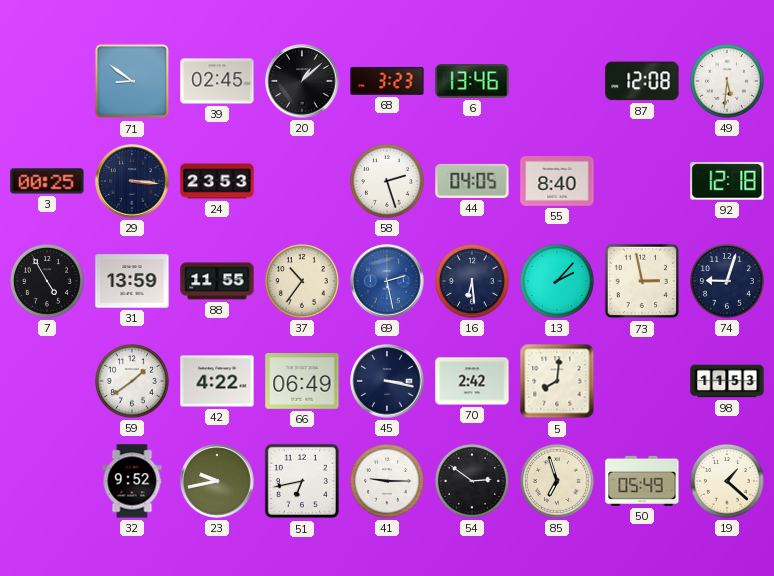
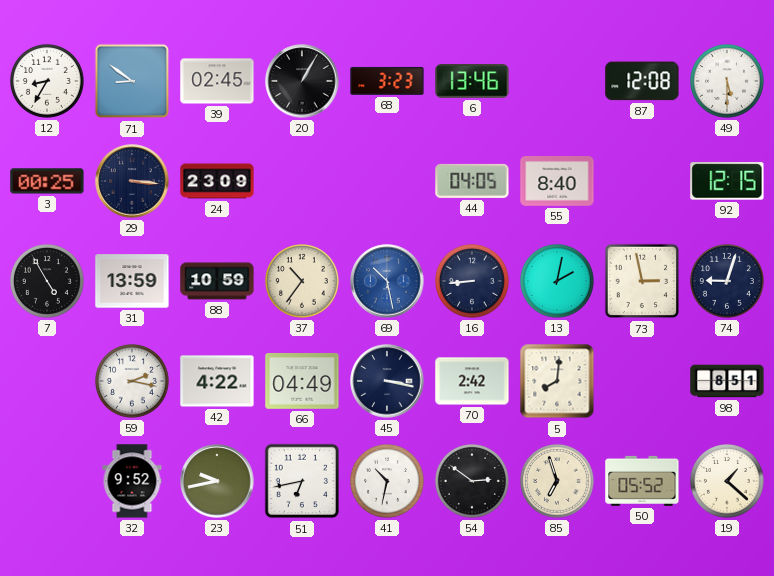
12: none -> 8:35
20: 1:08 -> 1:05
49: 5:31 -> 5:30
24: 23:53 -> 23:09
58: 2:27 -> none
92: 12:18 -> 12:15
88: 11:55 -> 10:59
69: 2:28 -> 10:28
16: 6:29 -> 8:44
13: 2:07 -> 2:02
59: 1:39 -> 2:17
66: 06:49 -> 04:49
98: 11:53 -> 8:51
41: 9:15 -> 10:32
50: 05:49 -> 05:52
